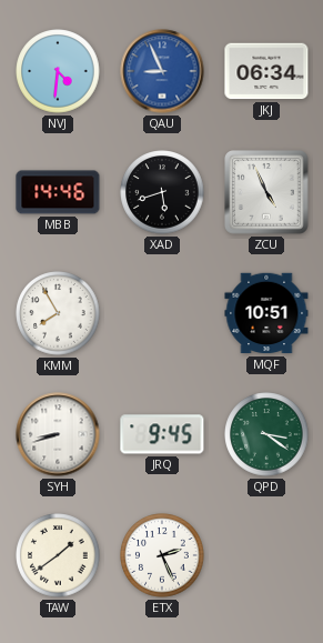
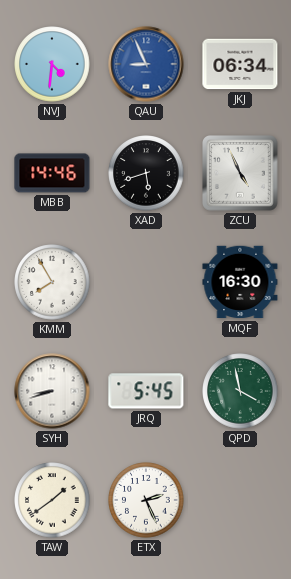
MQF: 10:51 -> 16:30
JRQ: 9:45 -> 5:45
QPD: 3:21 -> 3:58
